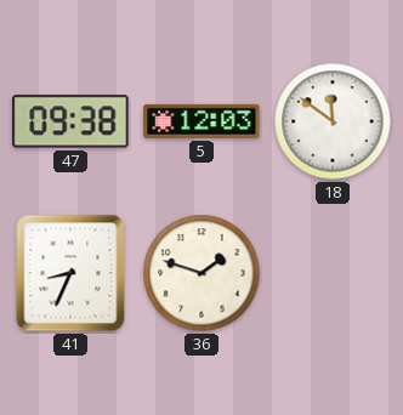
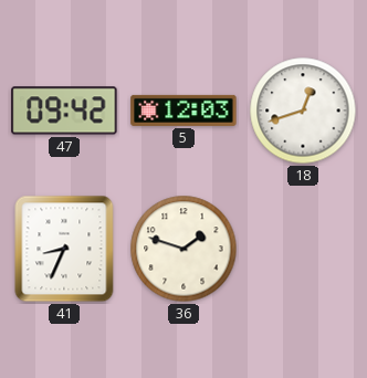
47: 09:38 -> 09:42
18: 11:51 -> 12:42
